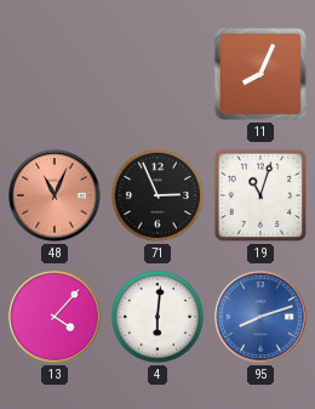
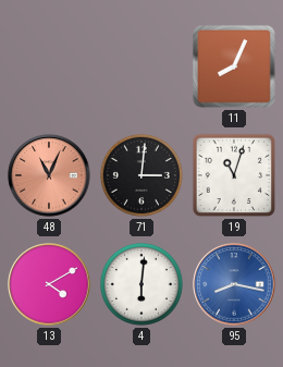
71: 2:56 -> 3:01
13: 4:07 -> 4:10
95: 8:12 -> 8:17
